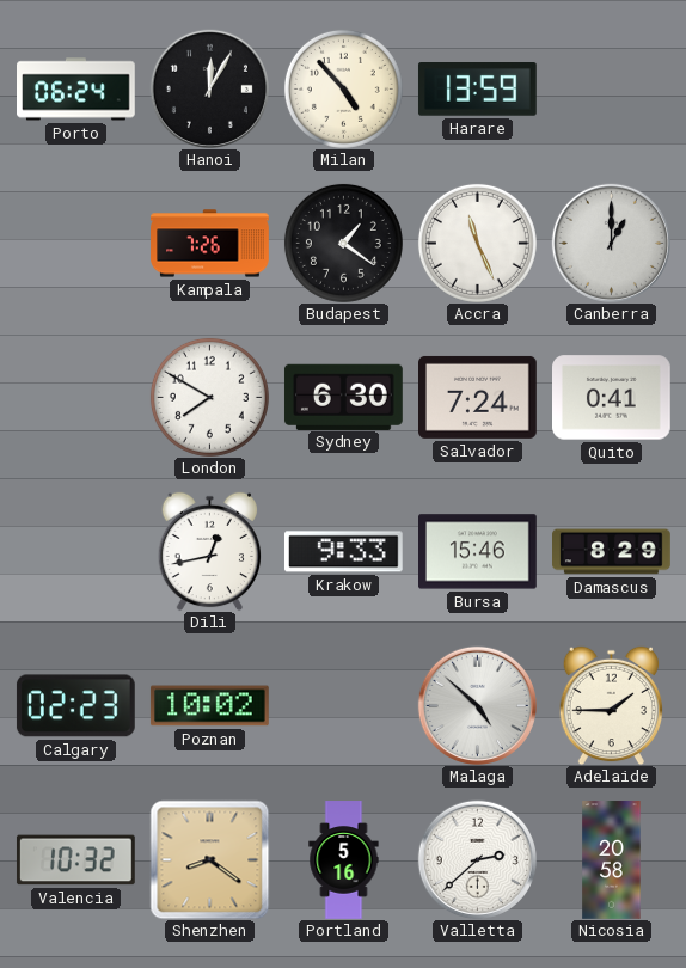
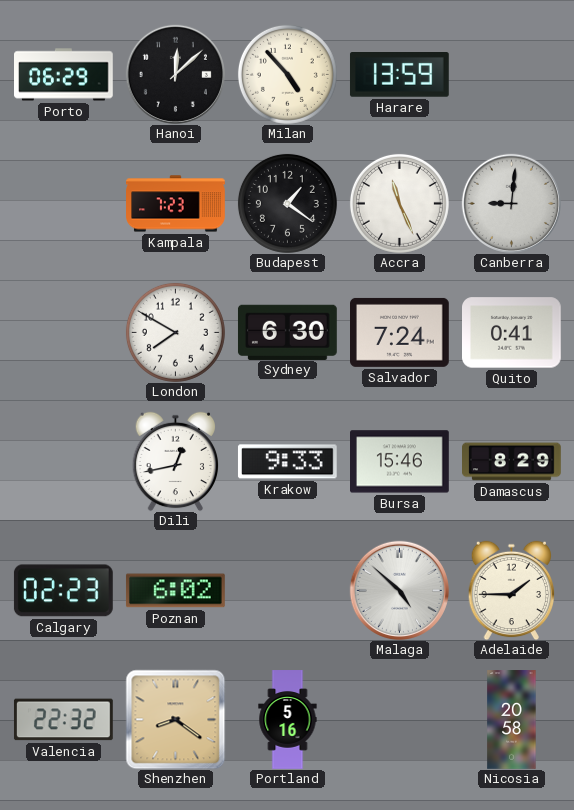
Porto: 06:24 -> 06:29
Hanoi: 12:05 -> 12:08
Kampala: 7:26 -> 7:23
Canberra: 1:00 -> 9:01
Poznan: 10:02 -> 6:02
Valencia: 10:32 -> 22:32
Valletta: 2:38 -> none
